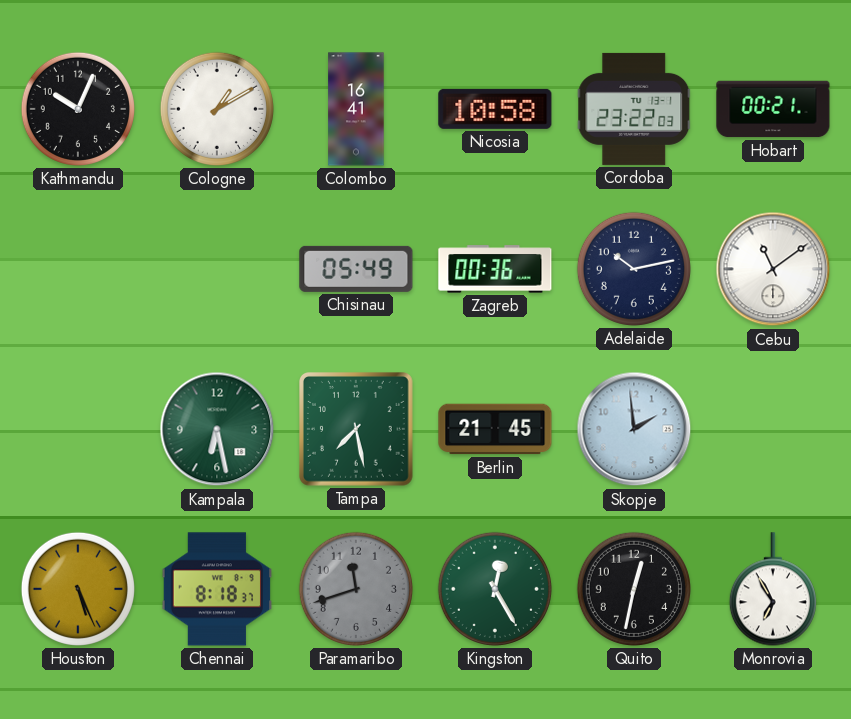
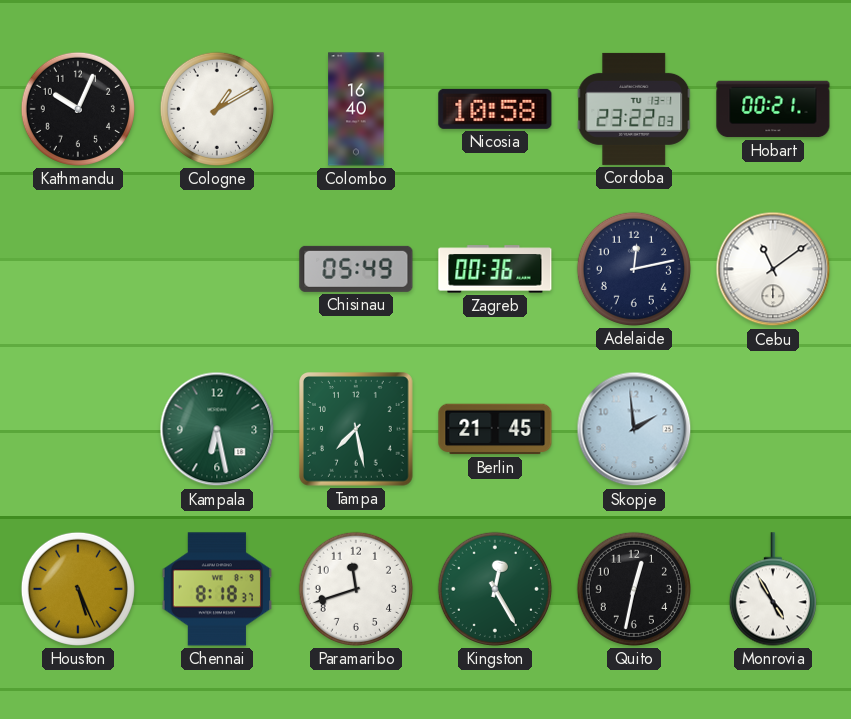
Colombo: 16:41 -> 16:40
Adelaide: 10:13 -> 12:13
Paramaribo dial: grey -> white
Monrovia: 6:55 -> 4:55
